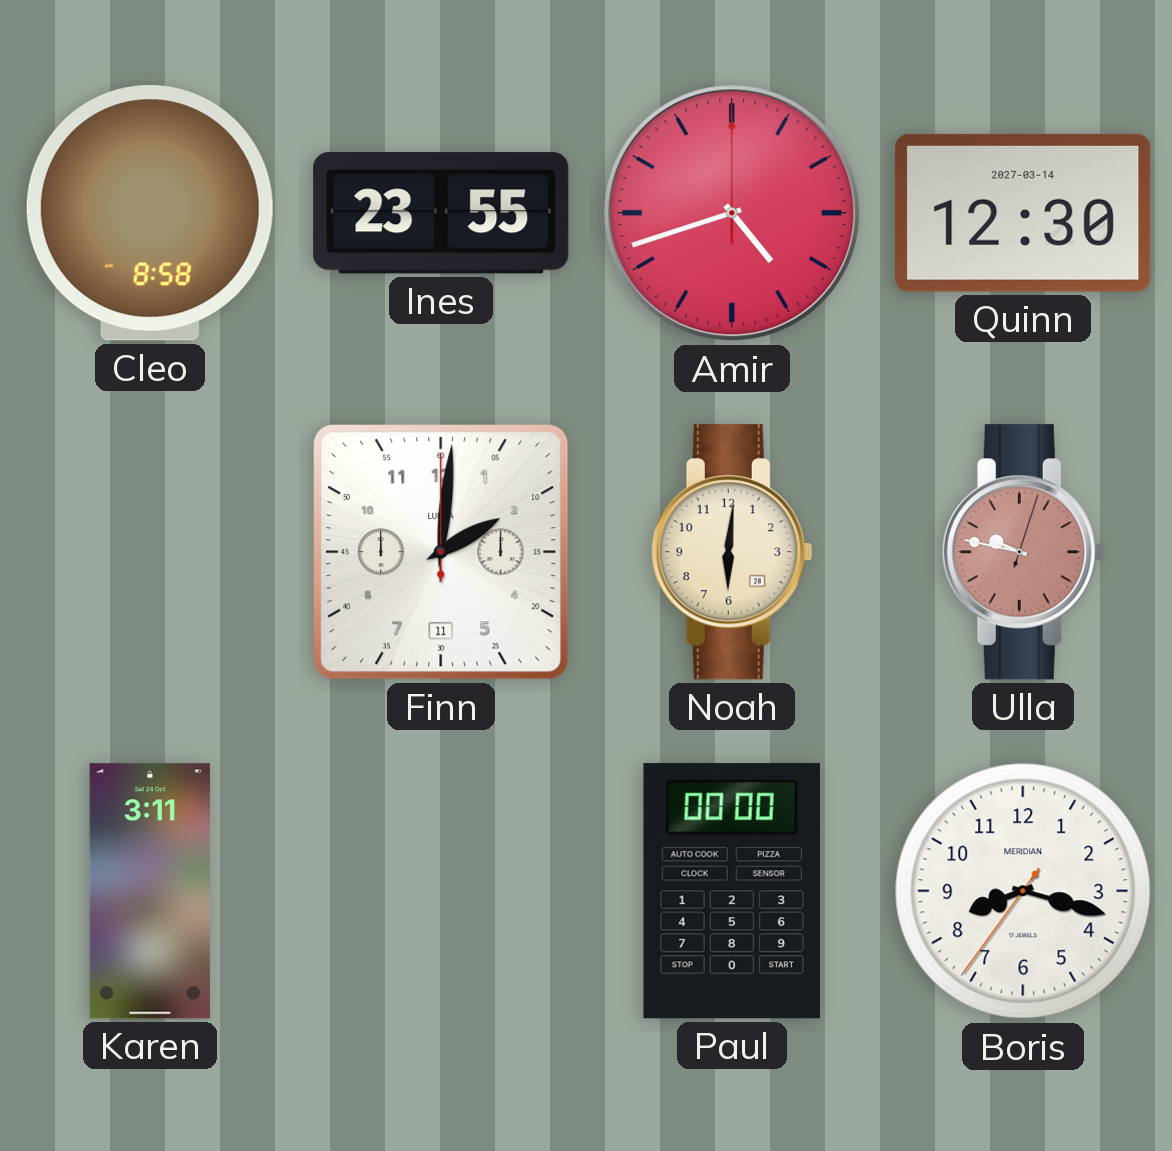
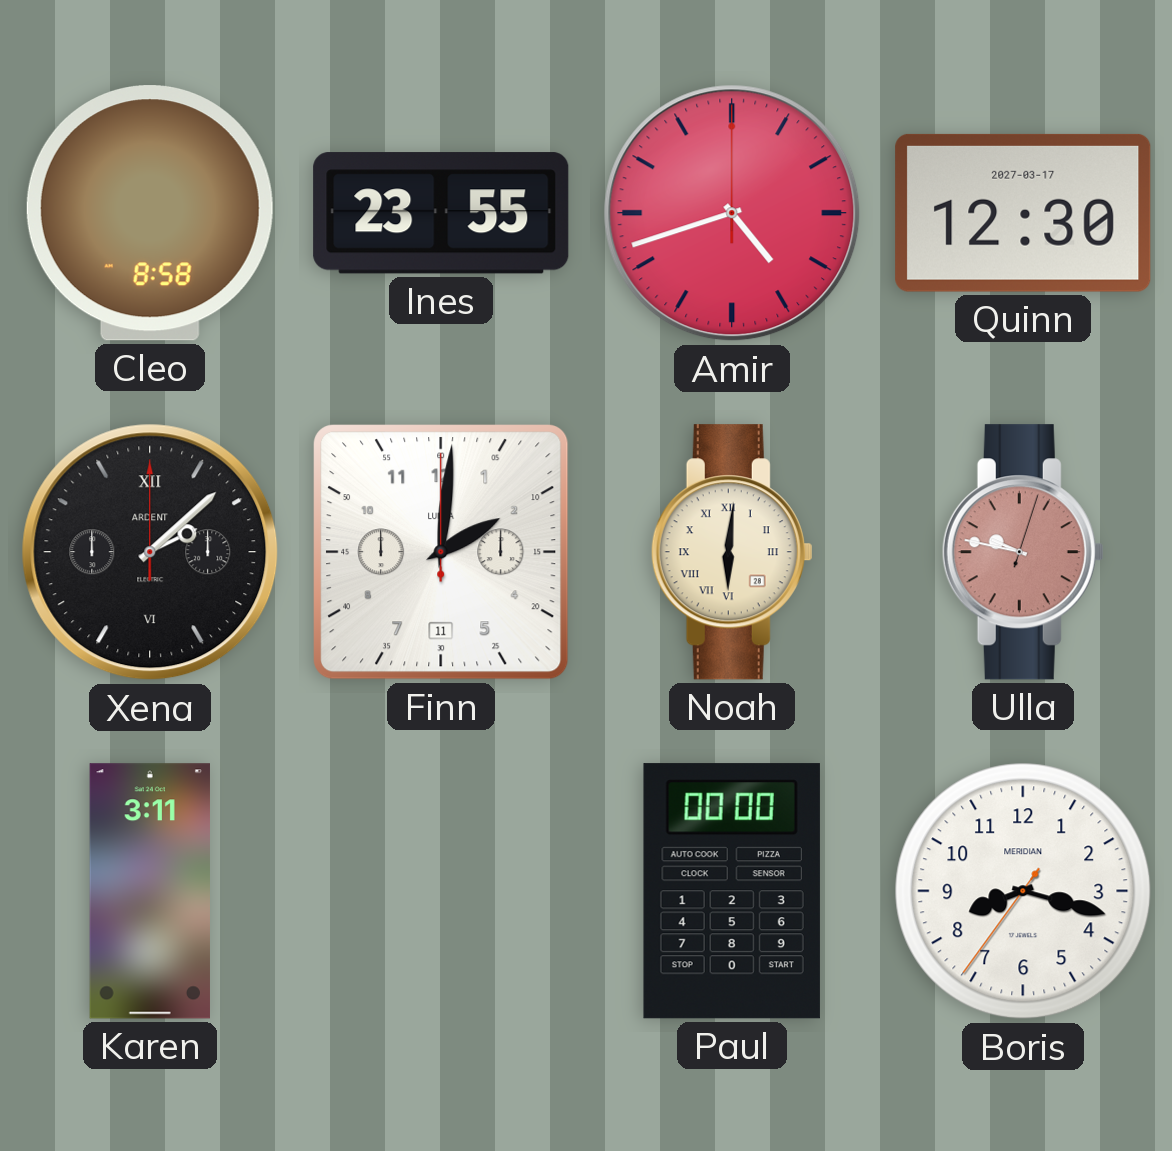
Quinn date: 2027-03-14 -> 2027-03-17
Xena: none -> 2:08
Noah numerals: Arabic -> Roman
